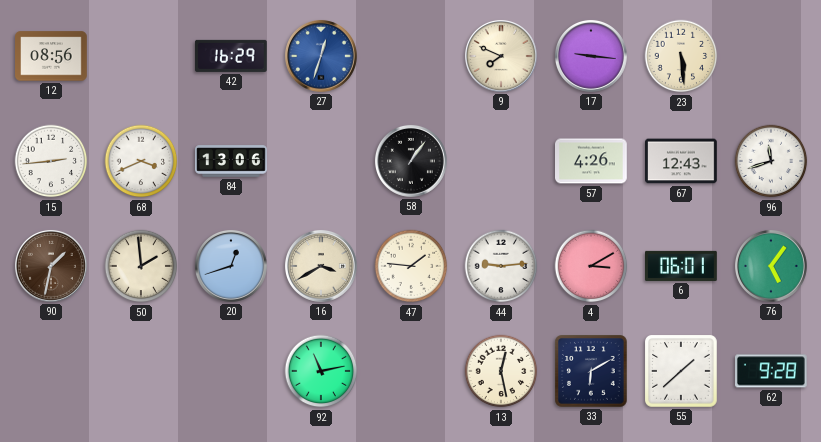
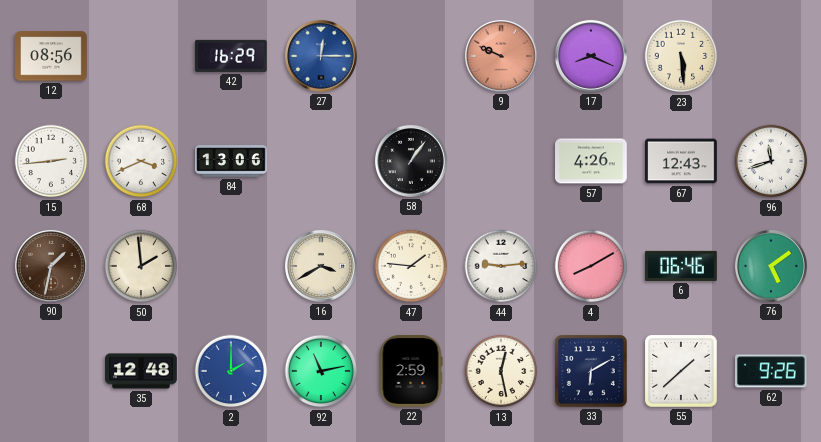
27: 12:33 -> 12:15
9: 7:49 -> 9:49
9 dial: cream -> salmon
17: 9:16 -> 8:19
20: 12:42 -> none
4: 3:10 -> 8:10
6: 06:01 -> 06:46
76: 5:06 -> 5:09
35: none -> 12:48
2: none -> 2:00
22: none -> 2:59
62: 9:28 -> 9:26
